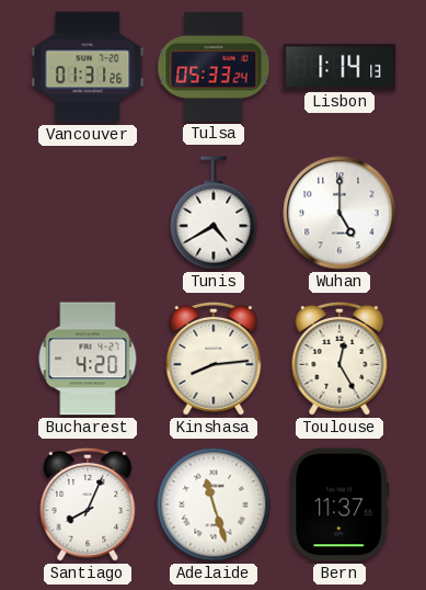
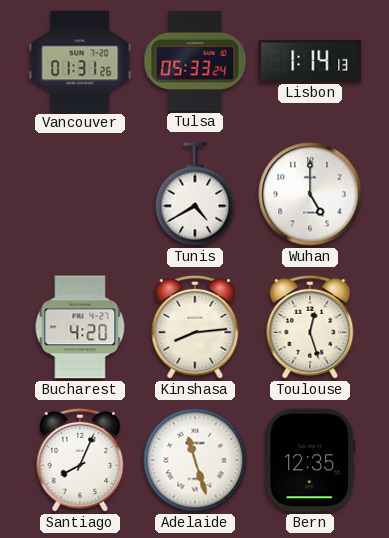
Toulouse: 12:25 -> 12:27
Bern: 11:37 -> 12:35
